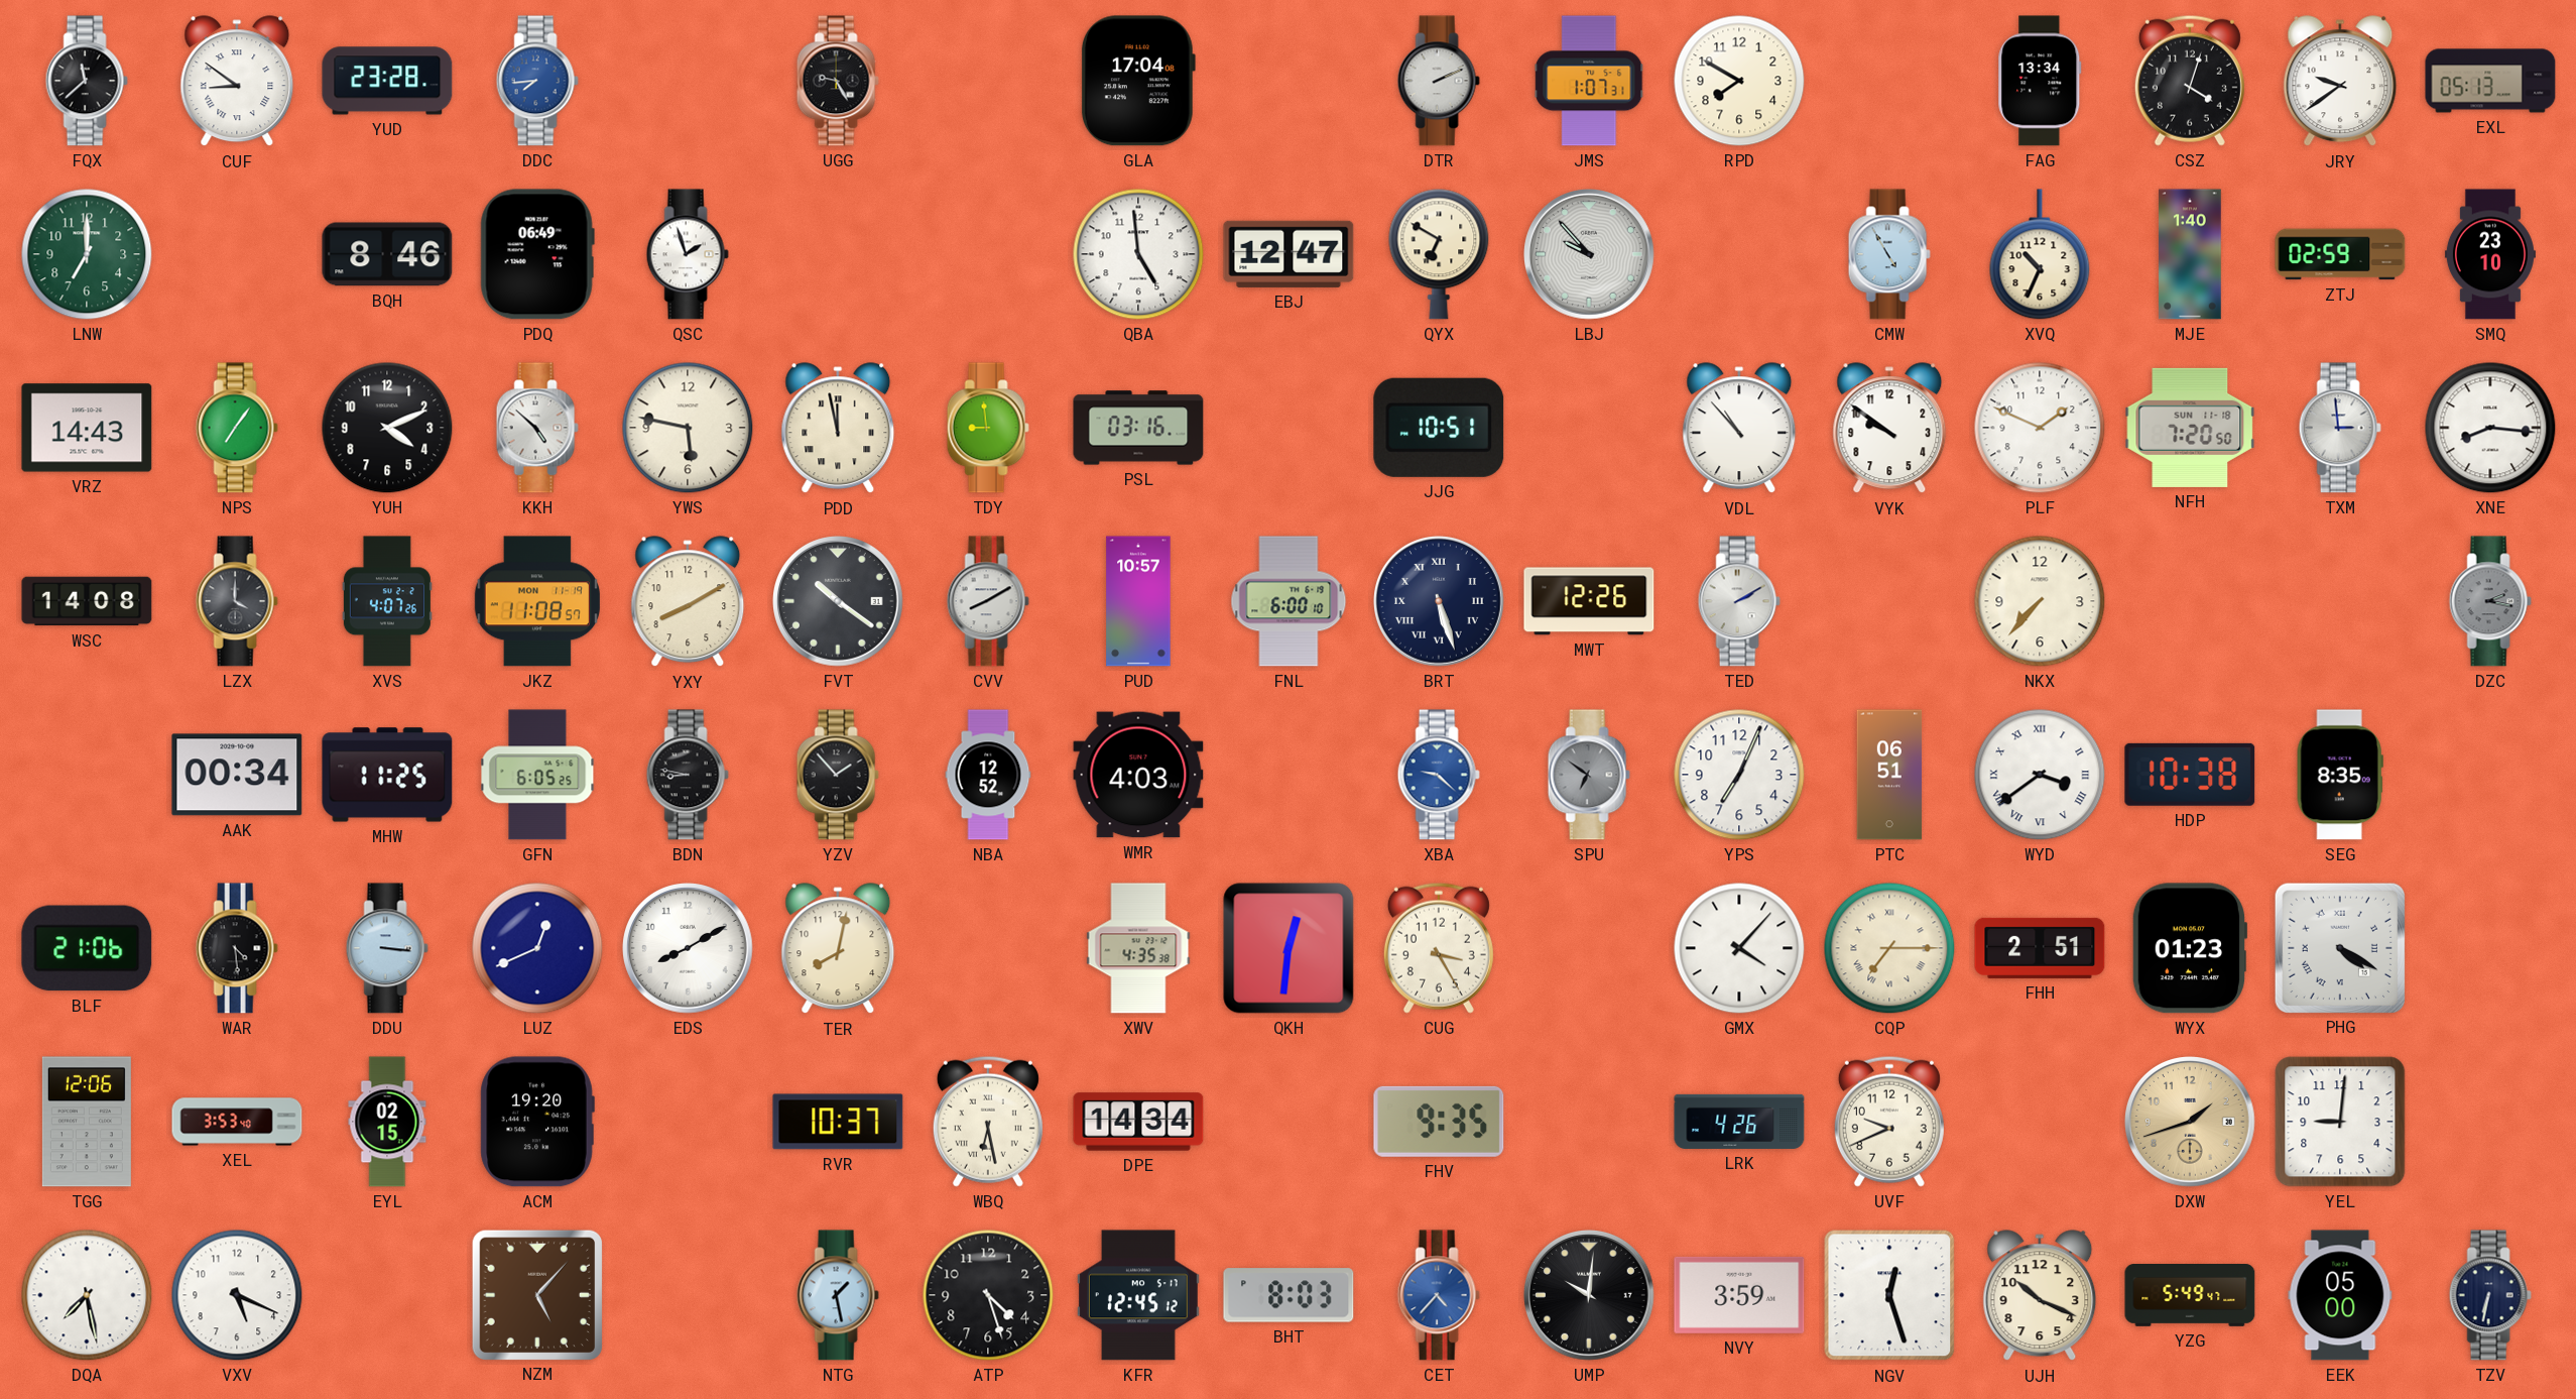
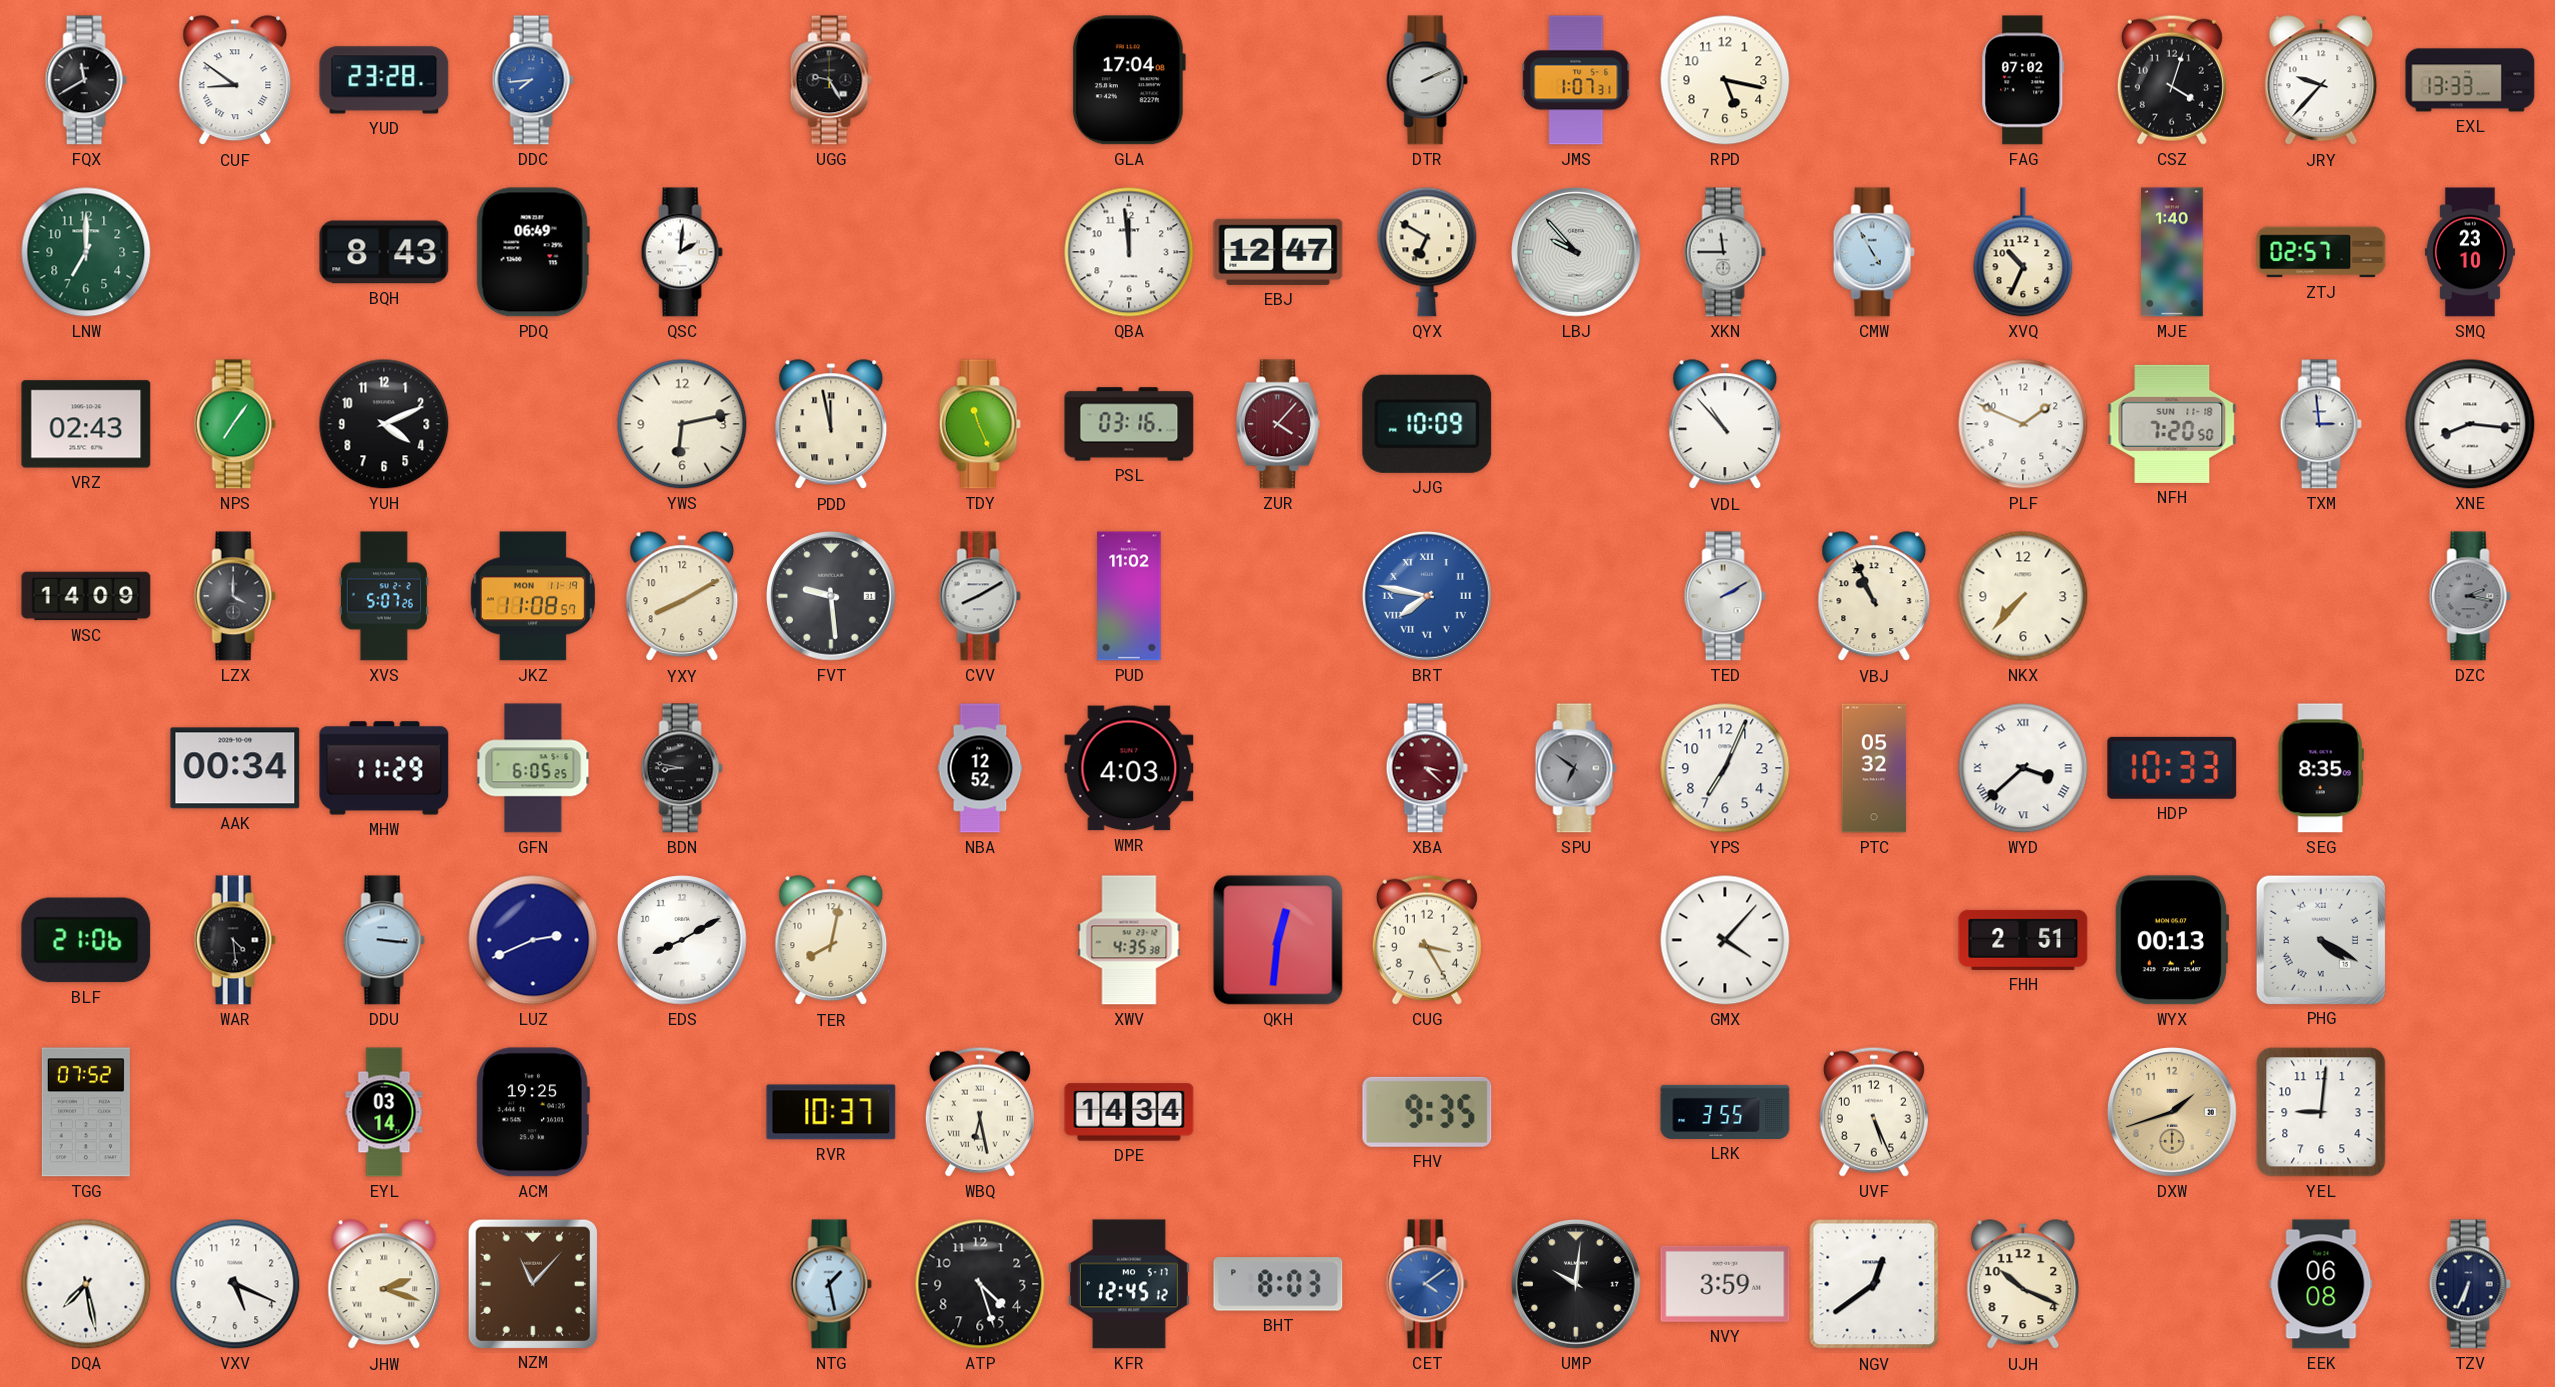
FQX: 11:38 -> 11:40
RPD: 7:50 -> 5:17
FAG: 13:34 -> 07:02
JRY: 9:39 -> 9:37
EXL: 05:13 -> 13:33
BQH: 8:46 -> 8:43
QSC: 1:57 -> 2:01
QBA: 4:59 -> 11:59
XKN: none -> 11:45
ZTJ: 02:59 -> 02:57
VRZ: 14:43 -> 02:43
KKH: 4:52 -> none
YWS: 5:47 -> 6:13
TDY: 8:59 -> 11:26
ZUR: none -> 4:07
JJG: 10:51 -> 10:09
VYK: 9:51 -> none
WSC: 14:08 -> 14:09
XVS: 4:07 -> 5:07
FVT: 10:21 -> 9:29
PUD: 10:57 -> 11:02
FNL: 6:00 -> none
BRT: 5:27 -> 7:47
BRT dial: navy -> blue
MWT: 12:26 -> none
VBJ: none -> 10:56
MHW: 11:25 -> 11:29
YZV: 1:53 -> none
XBA: 9:22 -> 3:22
XBA dial: blue -> burgundy
PTC: 06:51 -> 05:32
WYD: 3:39 -> 3:38
HDP: 10:38 -> 10:33
LUZ: 12:41 -> 2:41
CQP: 7:15 -> none
WYX: 01:23 -> 00:13
TGG: 12:06 -> 07:52
XEL: 3:53 -> none
EYL: 02:15 -> 03:14
ACM: 19:20 -> 19:25
LRK: 4:26 -> 3:55
UVF: 9:41 -> 5:26
JHW: none -> 2:18
NZM: 5:07 -> 11:07
CET: 4:37 -> 4:09
NGV: 12:27 -> 12:39
YZG: 5:49 -> none
EEK: 05:00 -> 06:08
TZV: 6:32 -> 6:34
